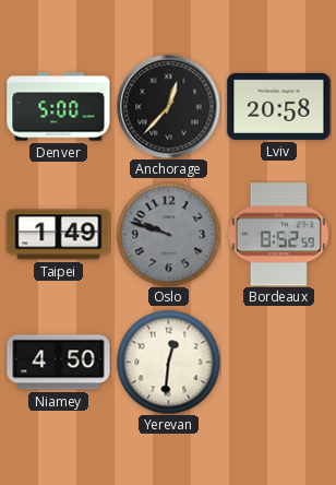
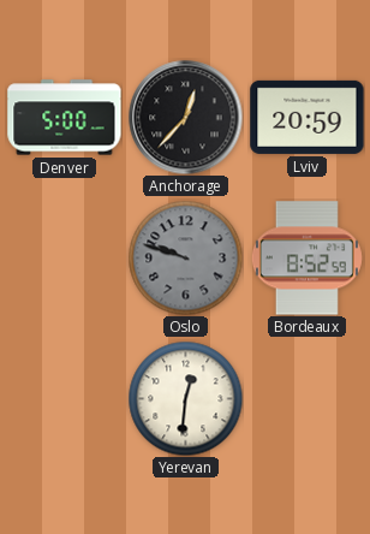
Lviv: 20:58 -> 20:59
Taipei: 1:49 -> none
Niamey: 4:50 -> none
